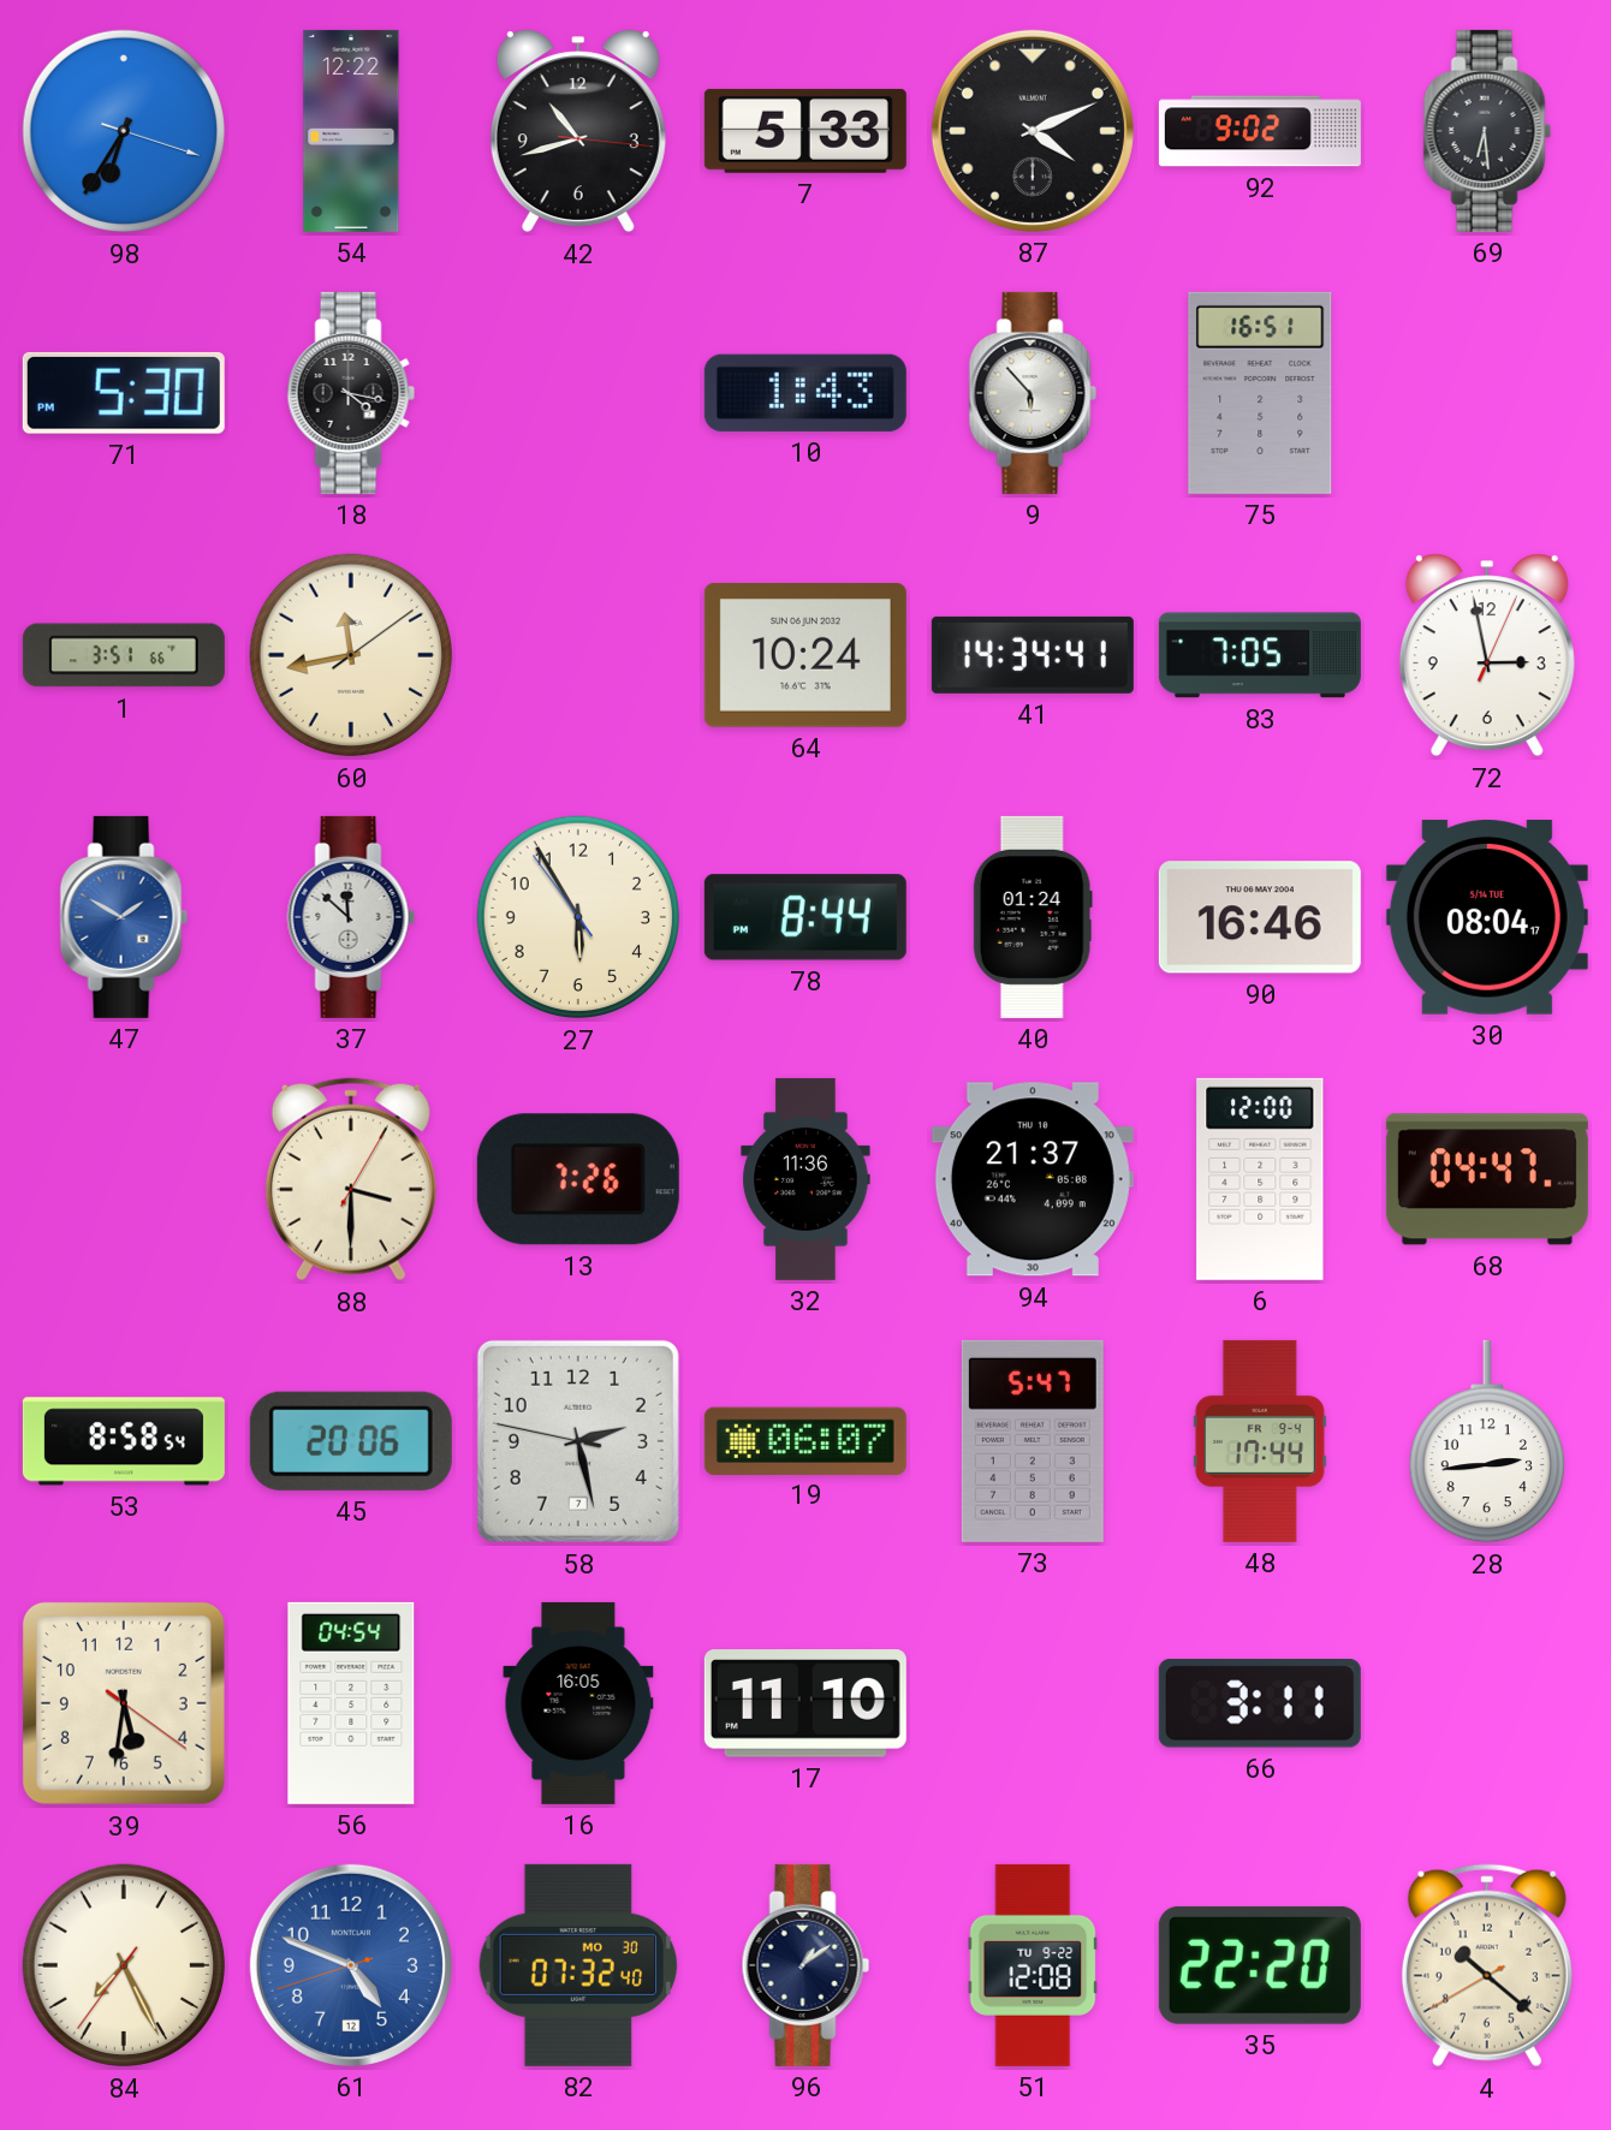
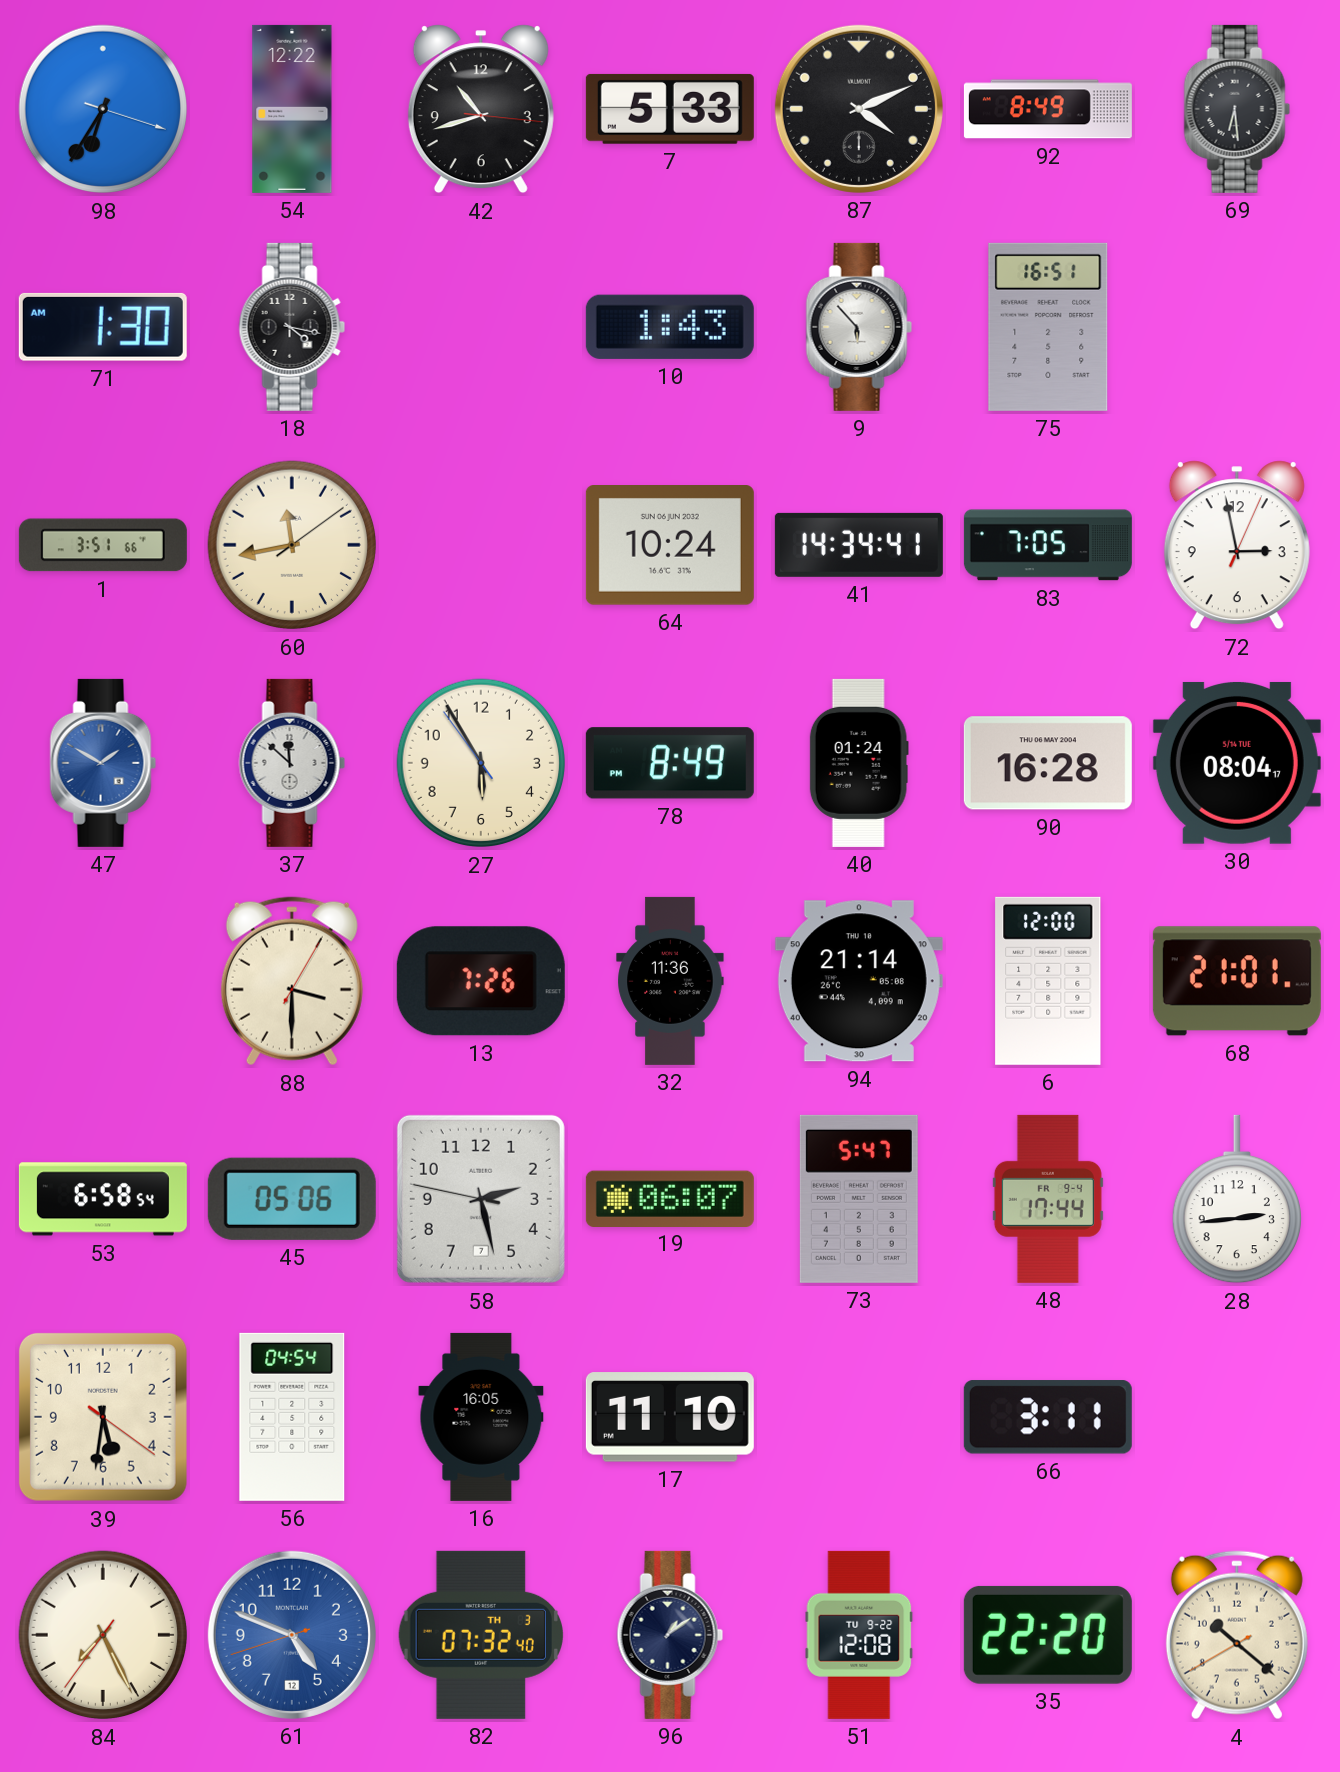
92: 9:02 -> 8:49
71: 5:30 -> 1:30
78: 8:44 -> 8:49
90: 16:46 -> 16:28
94: 21:37 -> 21:14
68: 04:47 -> 21:01
53: 8:58 -> 6:58
45: 20:06 -> 05:06
82 date: MO 30 -> TH 3
